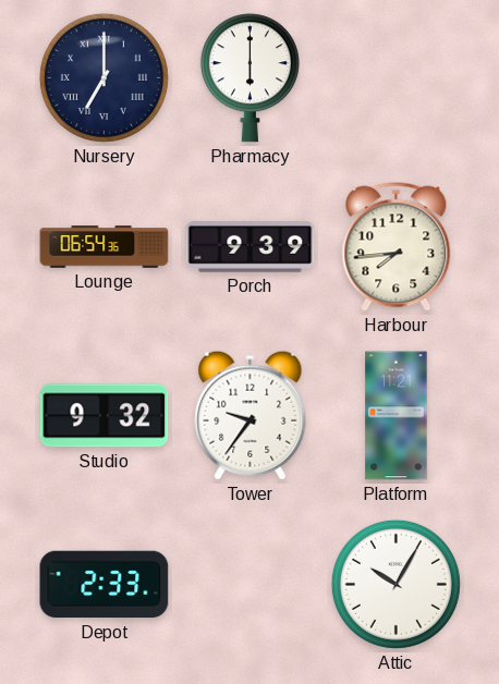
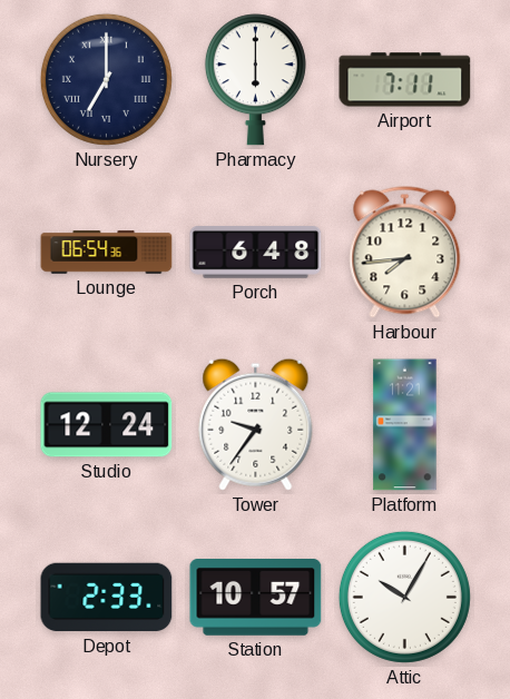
Airport: none -> 7:11
Porch: 9:39 -> 6:48
Studio: 9:32 -> 12:24
Station: none -> 10:57
